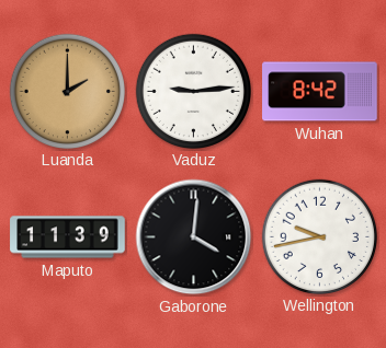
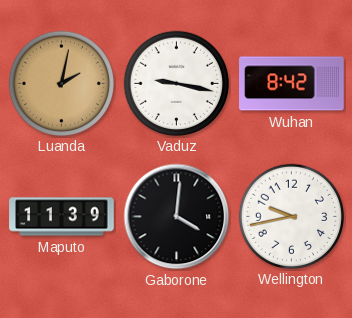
Luanda: 2:00 -> 2:02
Vaduz: 9:14 -> 9:17
